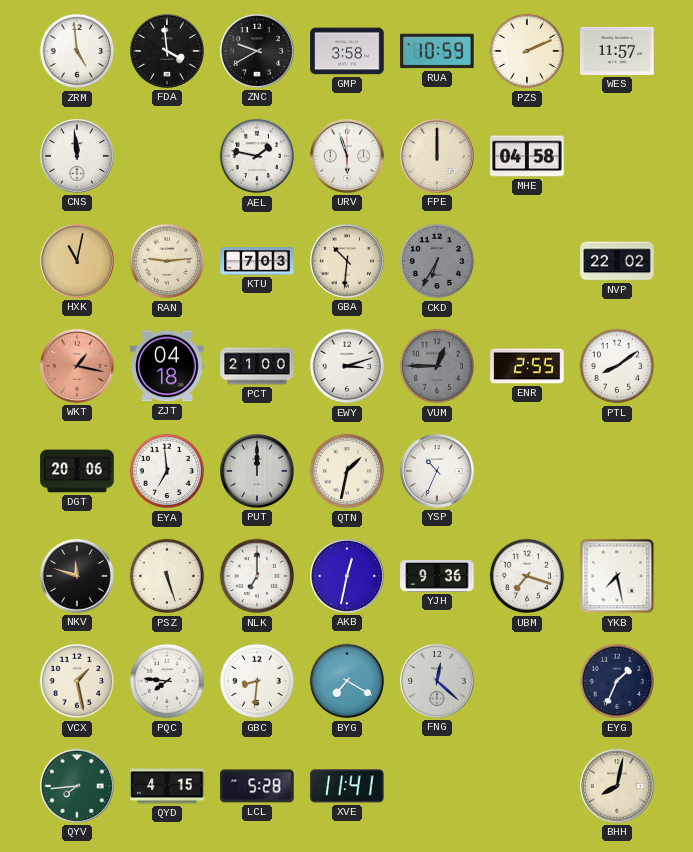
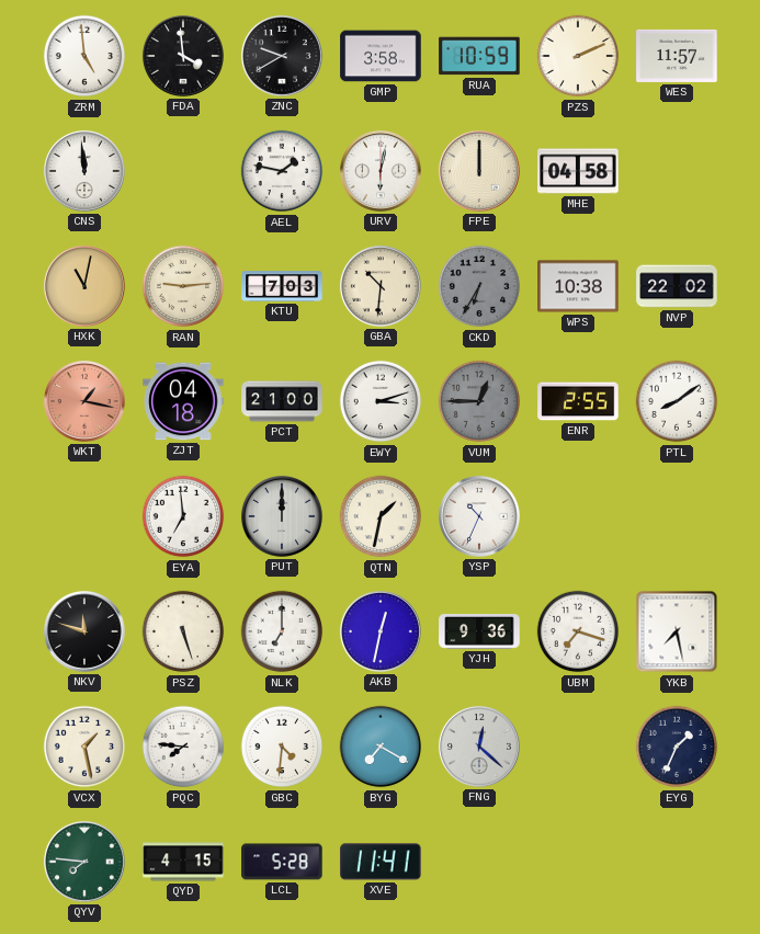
URV: 5:57 -> 6:02
WPS: none -> 10:38
DGT: 20:06 -> none
GBC: 8:31 -> 4:31
QYV: 7:44 -> 7:46
BHH: 8:02 -> none
